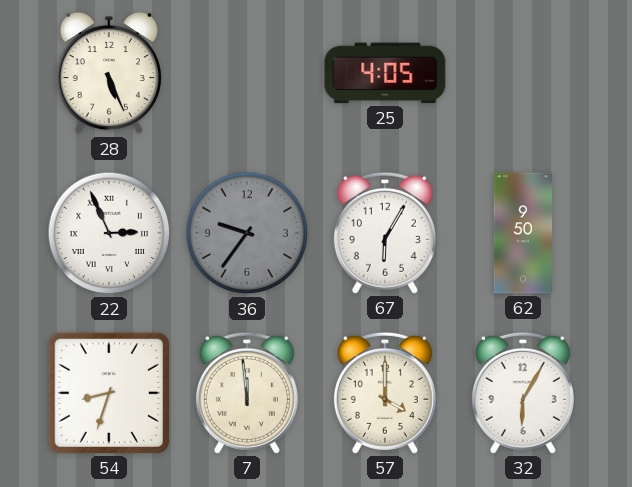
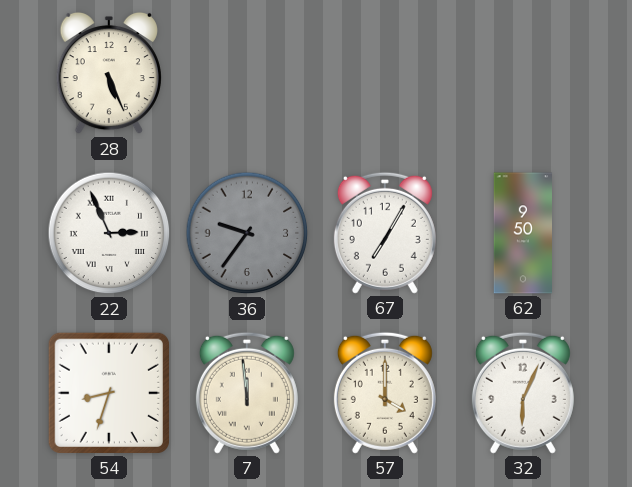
25: 4:05 -> none
67: 6:05 -> 7:05
32: 6:05 -> 6:04
